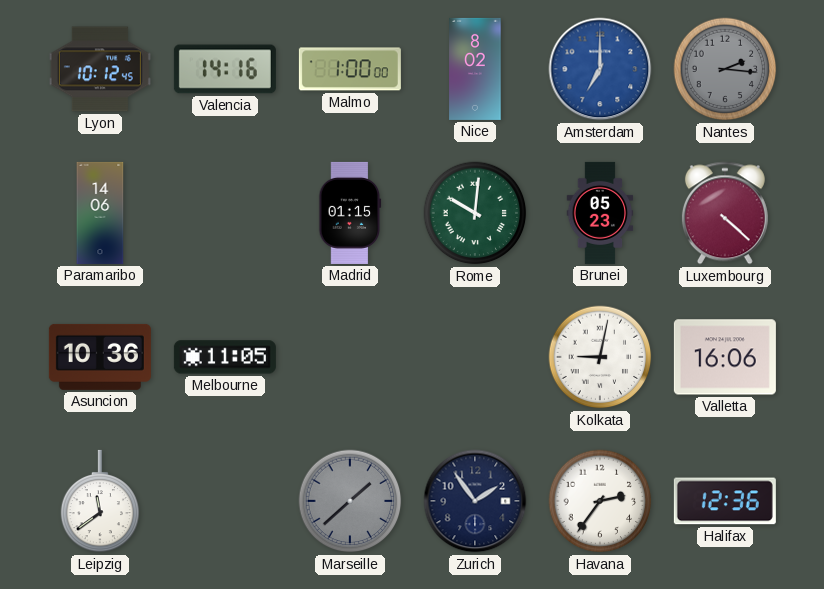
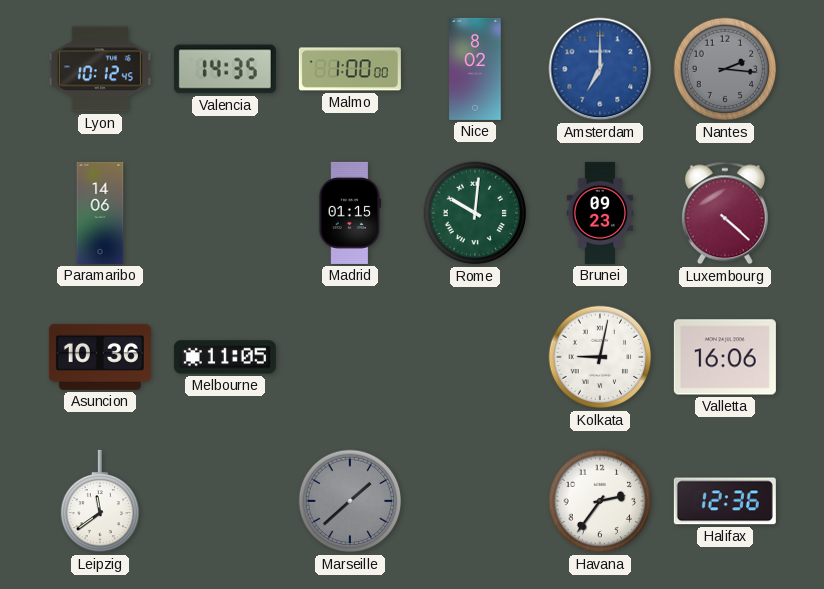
Valencia: 14:16 -> 14:35
Brunei: 05:23 -> 09:23
Zurich: 1:54 -> none
